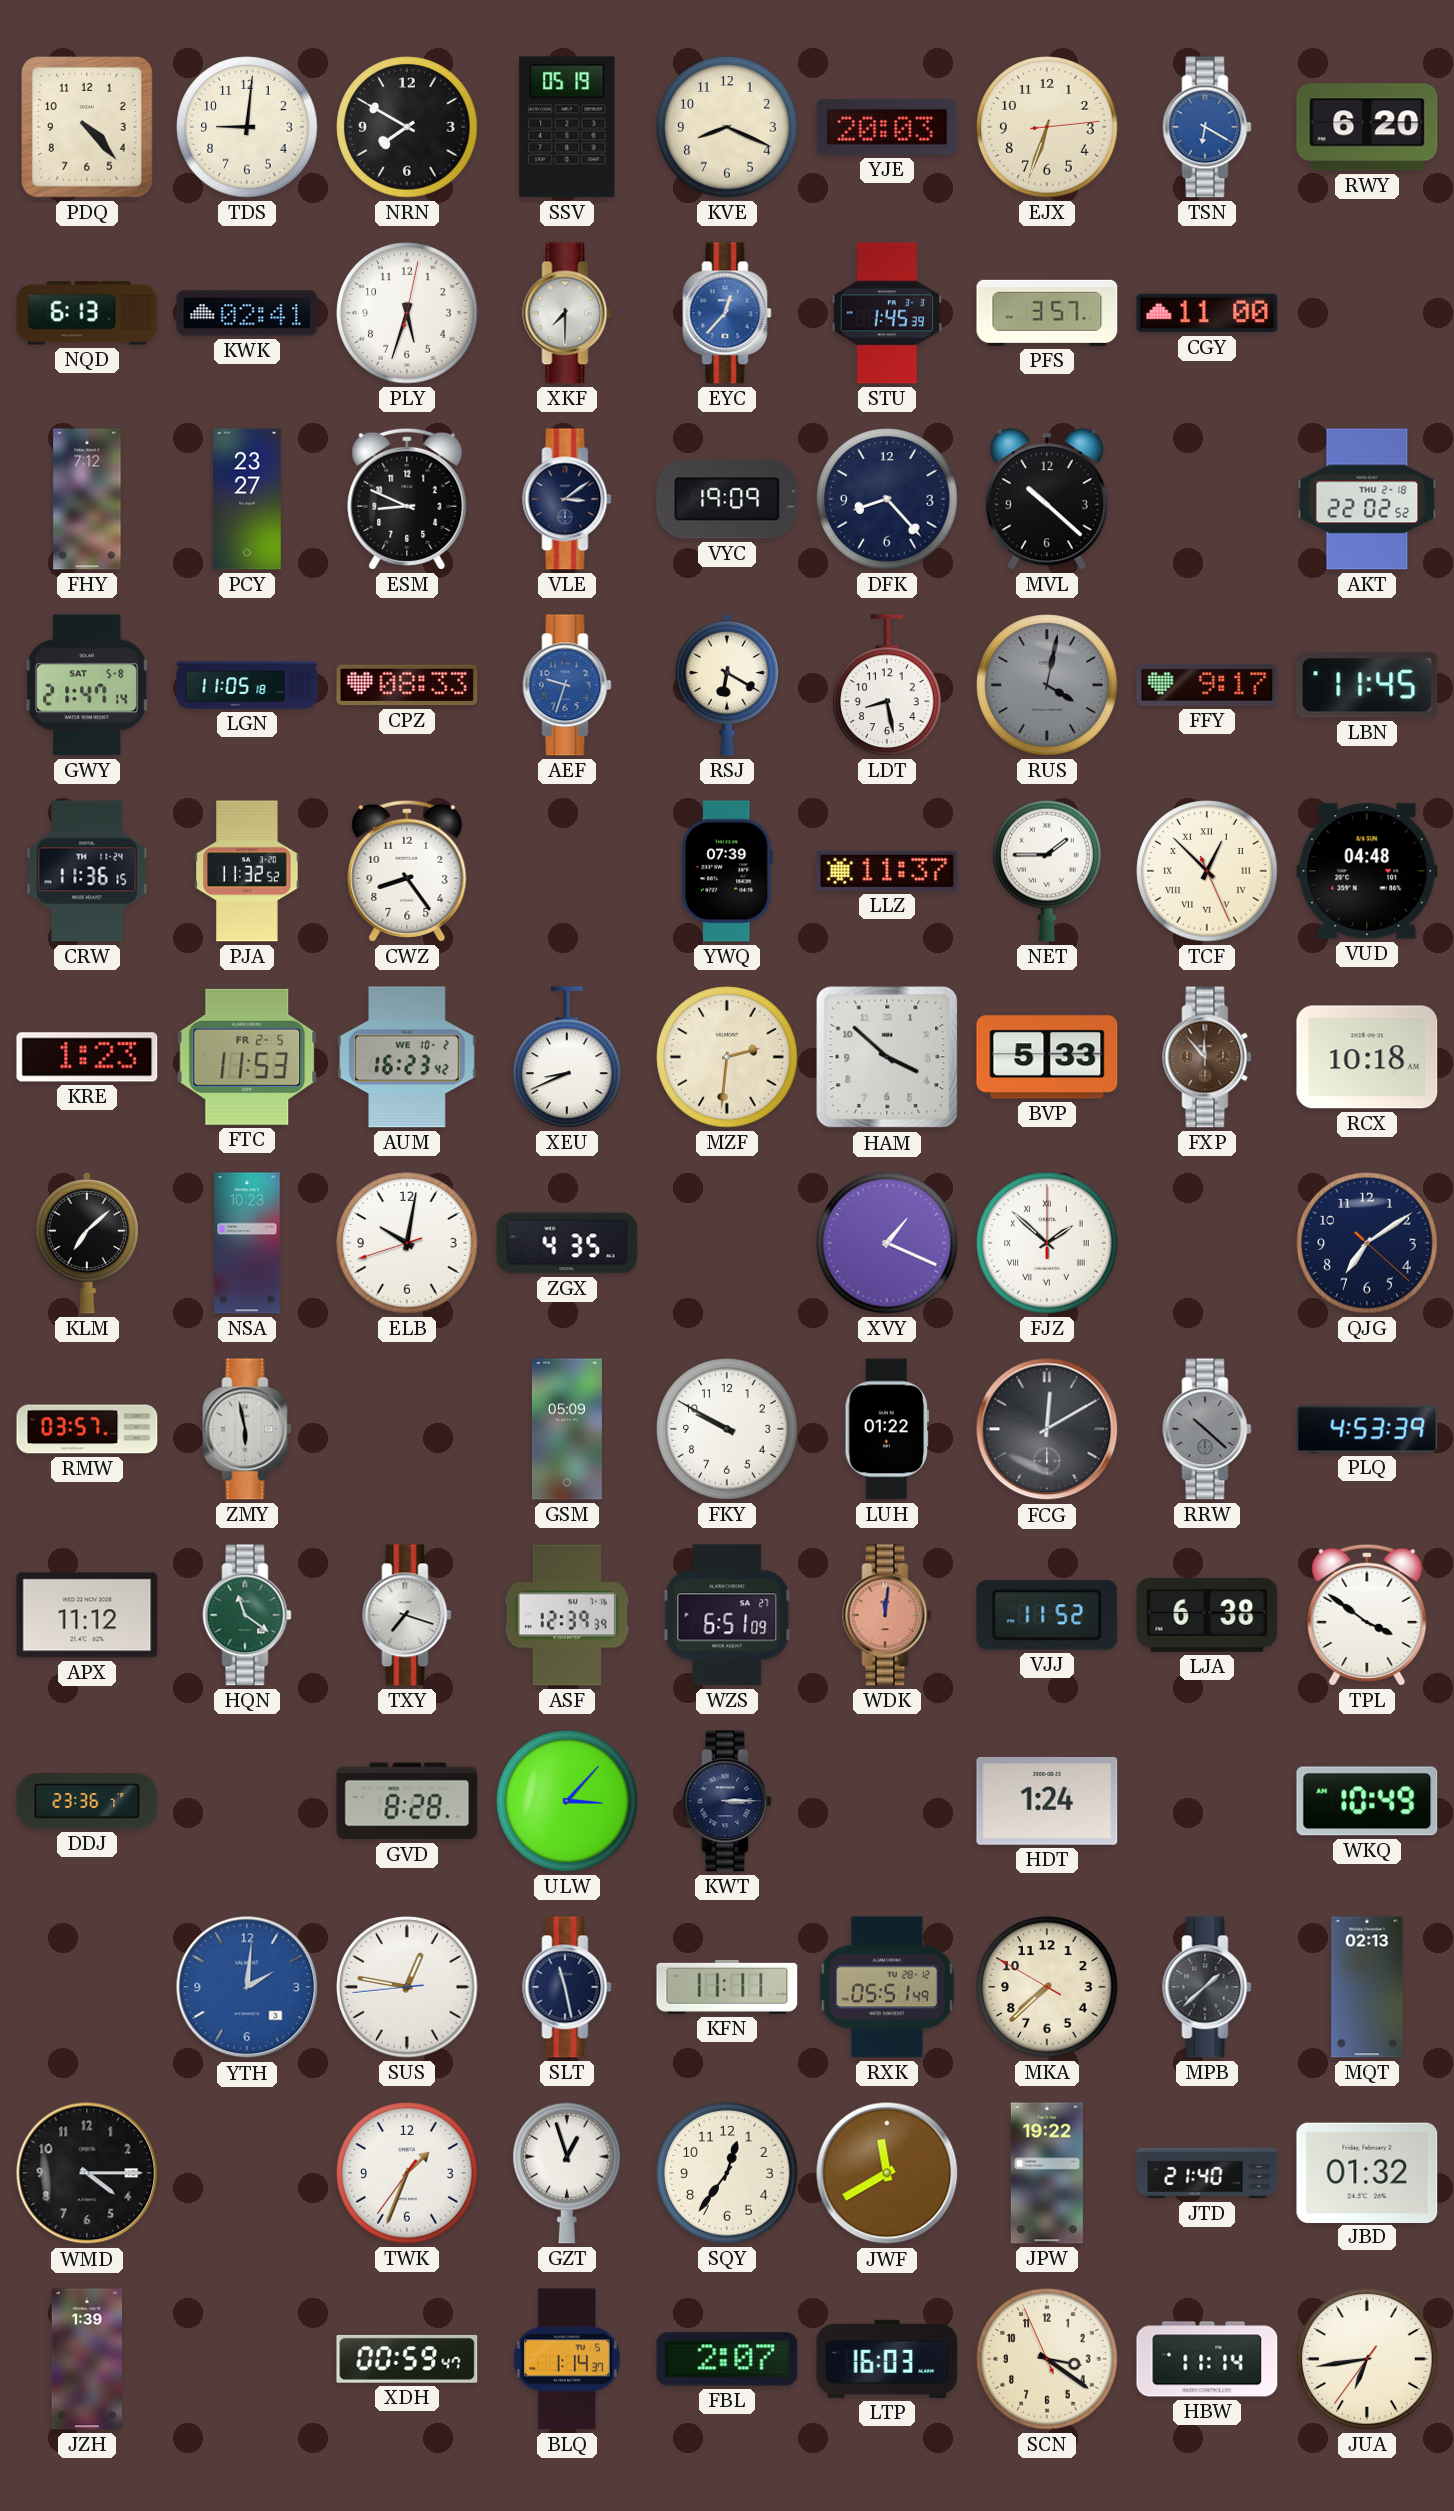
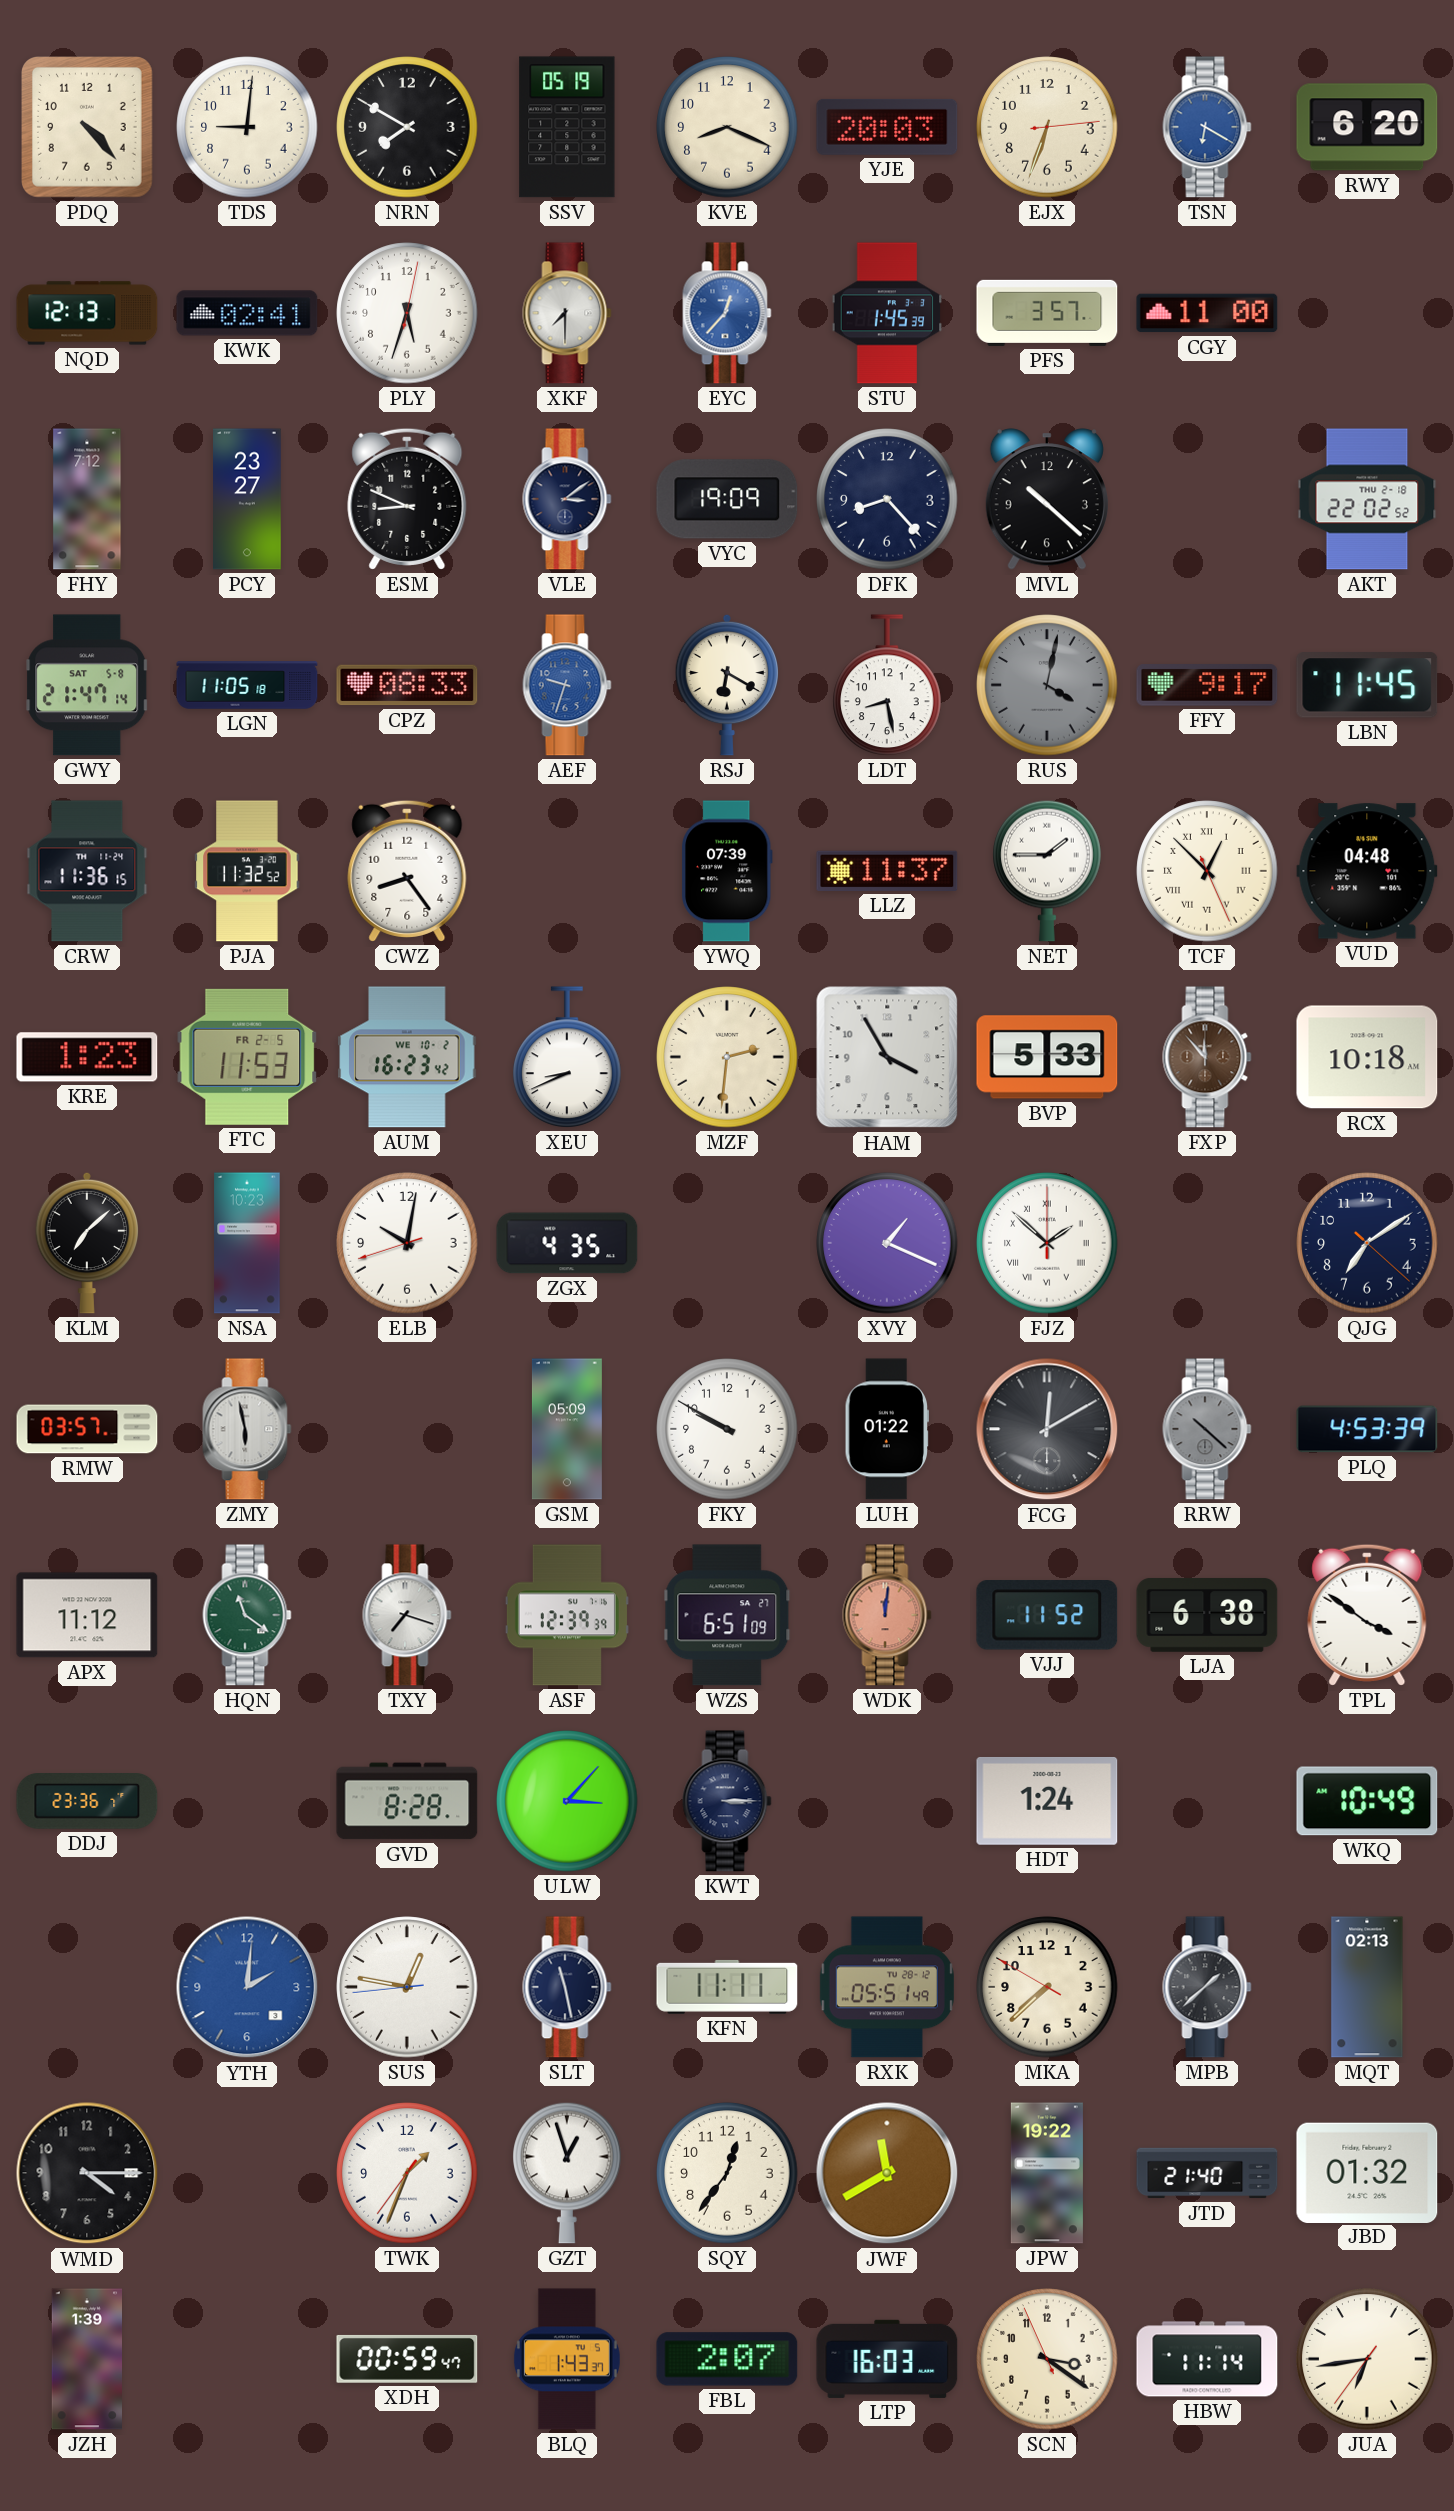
NQD: 6:13 -> 12:13
HAM: 3:52 -> 3:55
BLQ: 1:14 -> 1:43
